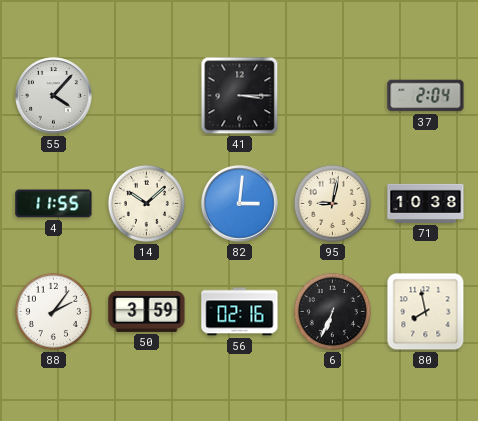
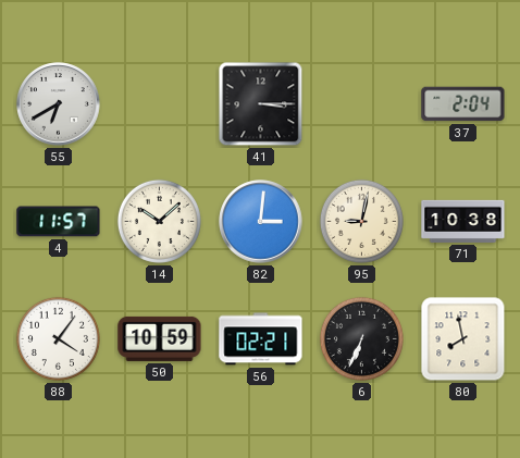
55: 4:07 -> 6:40
4: 11:55 -> 11:57
88: 2:06 -> 4:06
50: 3:59 -> 10:59
56: 02:16 -> 02:21
